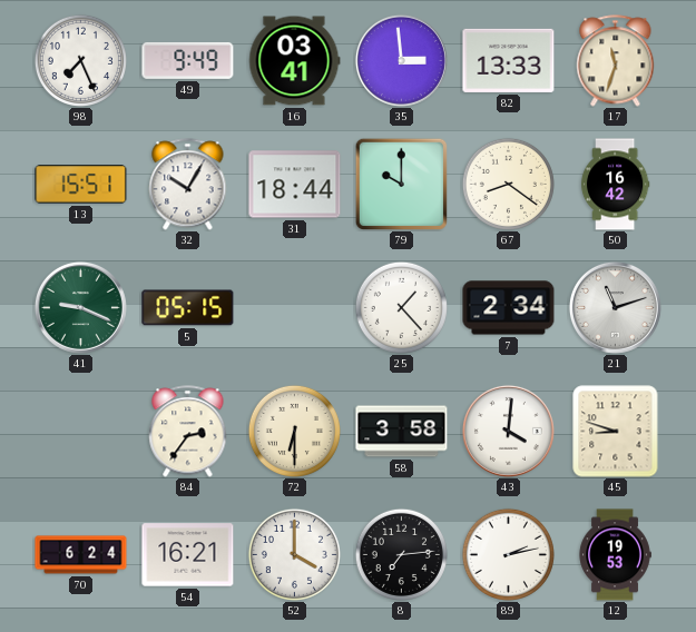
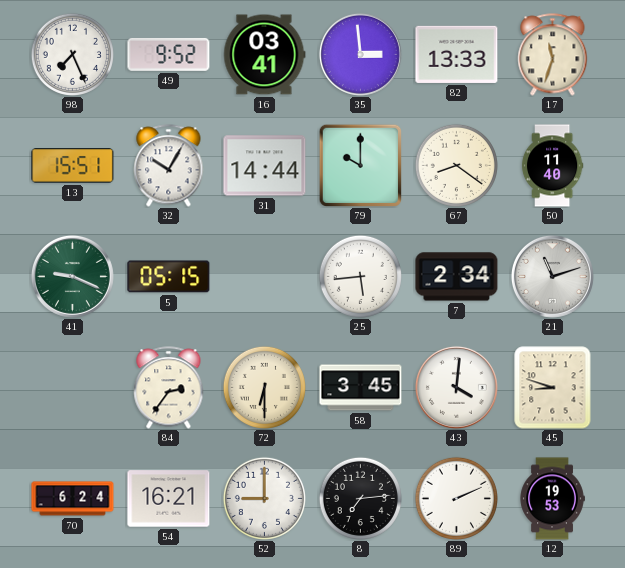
49: 9:49 -> 9:52
31: 18:44 -> 14:44
50: 16:42 -> 11:40
25: 1:23 -> 5:44
58: 3:58 -> 3:45
52: 4:00 -> 9:00
89: 2:13 -> 2:11
